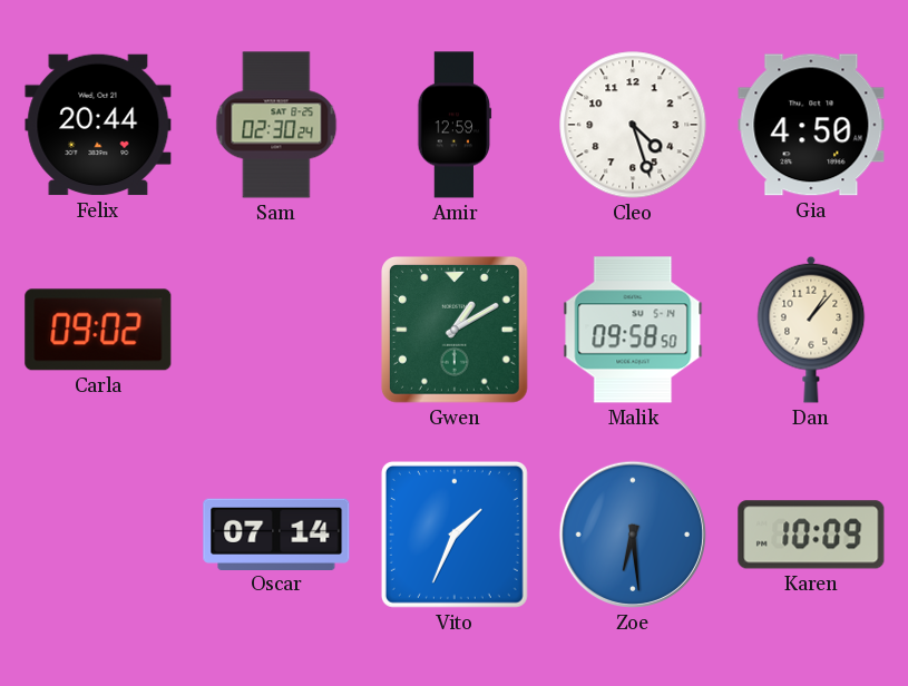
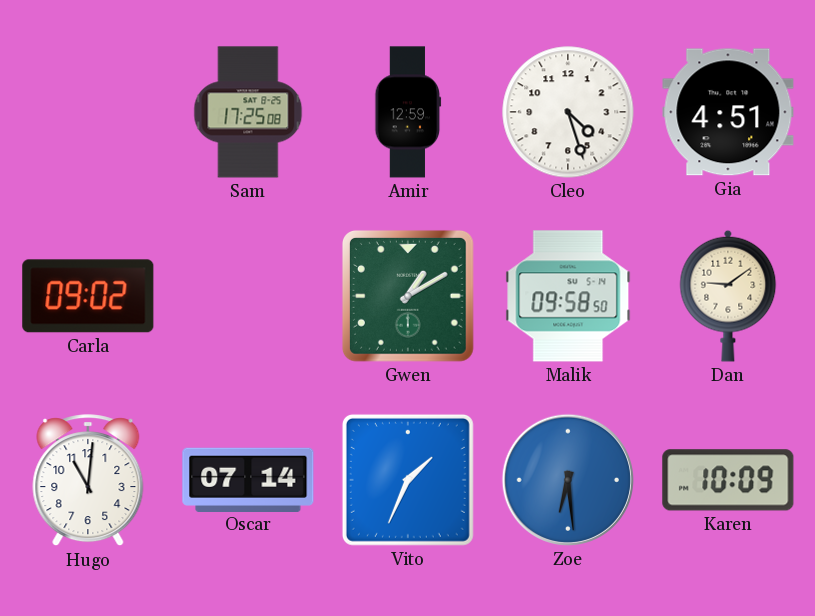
Felix: 20:44 -> none
Sam: 02:30 -> 17:25
Gia: 4:50 -> 4:51
Dan: 1:07 -> 9:09
Hugo: none -> 11:01
